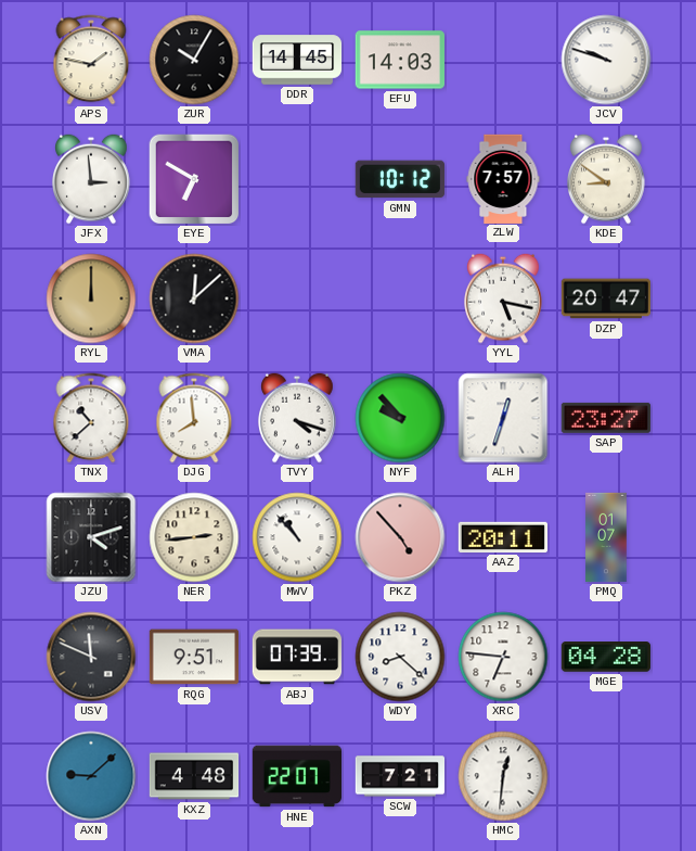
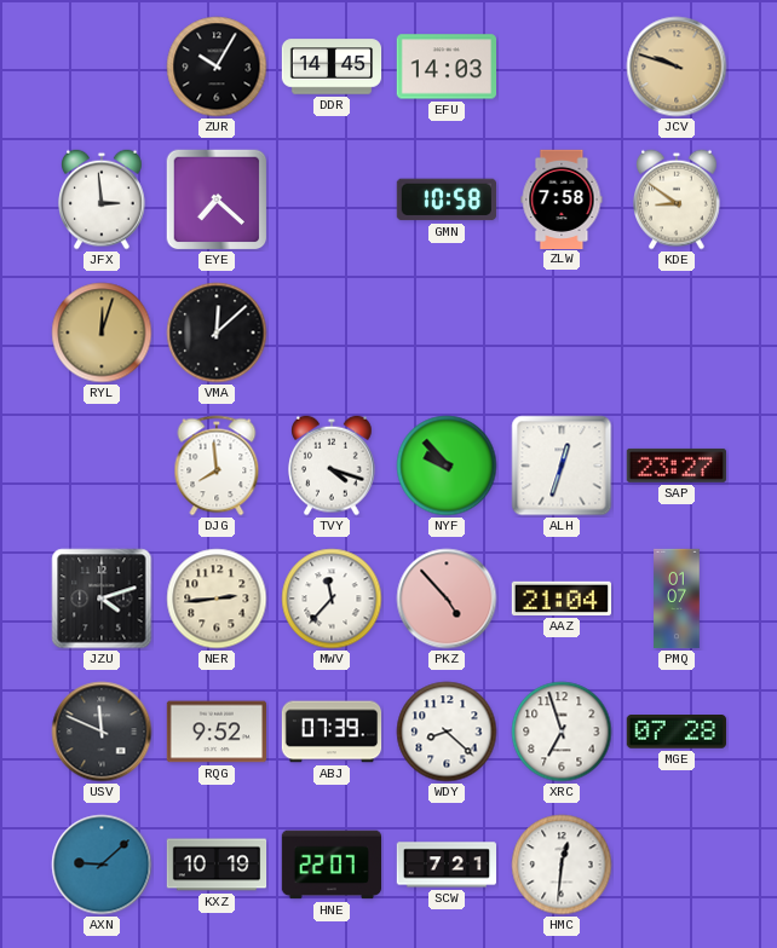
APS: 1:47 -> none
JCV dial: white -> champagne
EYE: 6:50 -> 7:22
GMN: 10:12 -> 10:58
ZLW: 7:57 -> 7:58
RYL: 12:00 -> 12:03
YYL: 5:17 -> none
DZP: 20:47 -> none
TNX: 10:38 -> none
MWV: 10:53 -> 11:37
AAZ: 20:11 -> 21:04
RQG: 9:51 -> 9:52
XRC: 6:46 -> 6:57
MGE: 04:28 -> 07:28
KXZ: 4:48 -> 10:19
